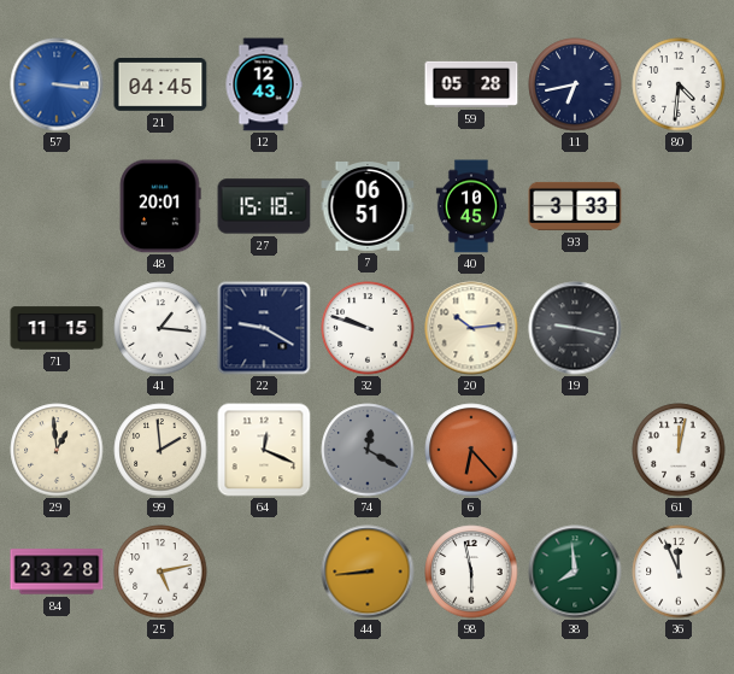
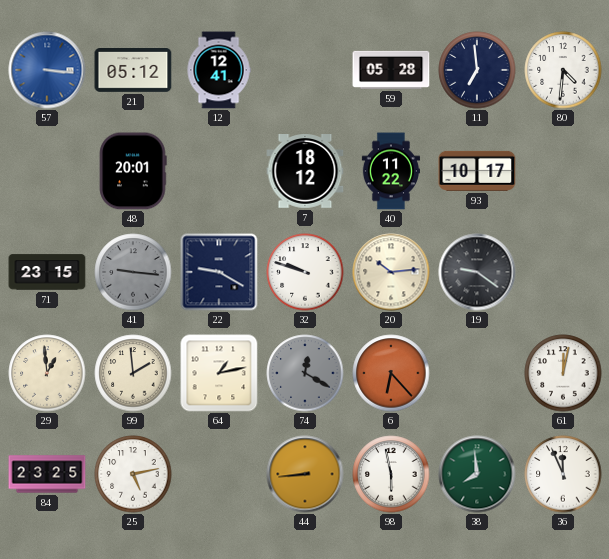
21: 04:45 -> 05:12
12: 12:43 -> 12:41
11: 6:43 -> 6:59
27: 15:18 -> none
7: 06:51 -> 18:12
40: 10:45 -> 11:22
93: 3:33 -> 10:17
71: 11:15 -> 23:15
41: 1:16 -> 9:16
41 dial: white -> grey
19: 9:17 -> 9:21
64: 12:19 -> 1:13
84: 23:28 -> 23:25
